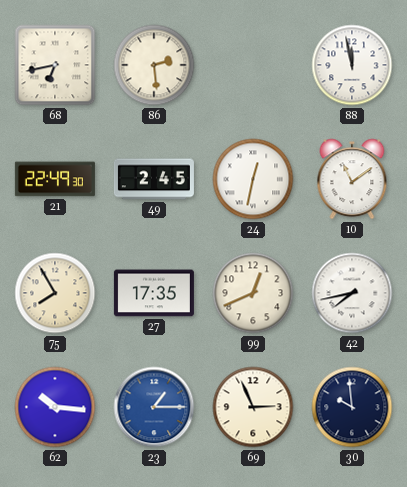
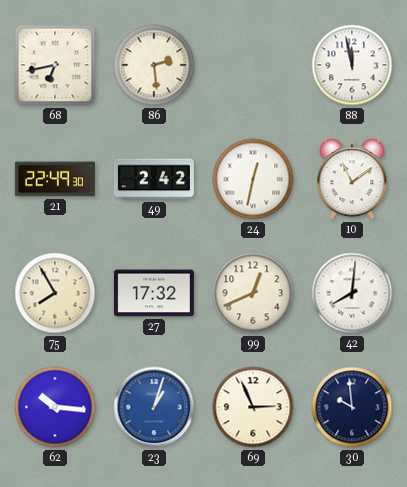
49: 2:45 -> 2:42
27: 17:35 -> 17:32
42: 7:43 -> 8:01
23: 1:15 -> 1:03
